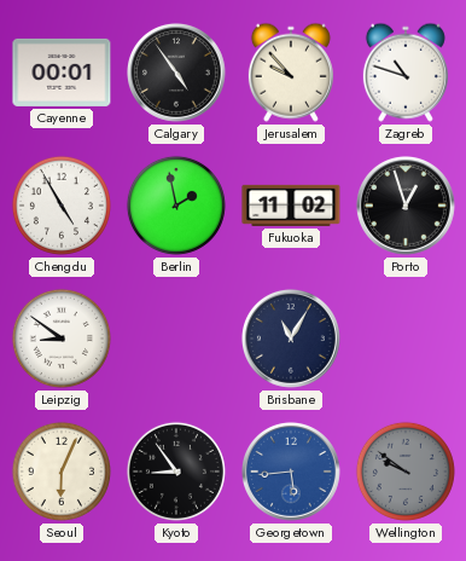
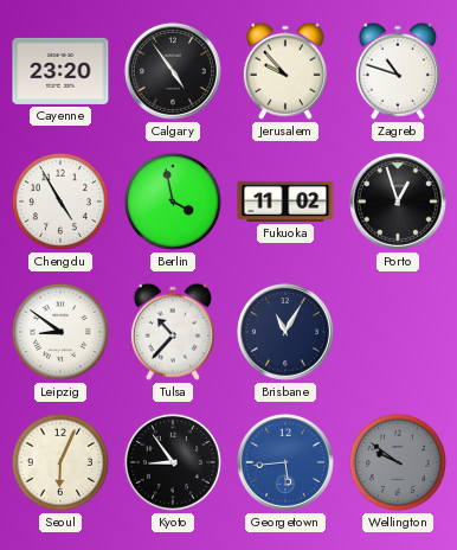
Cayenne: 00:01 -> 23:20
Berlin: 1:58 -> 3:58
Tulsa: none -> 10:37
